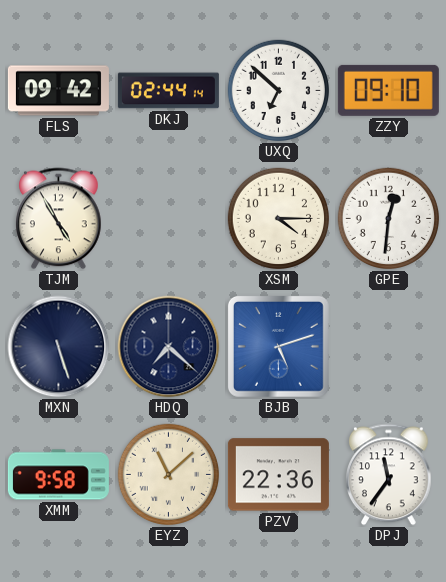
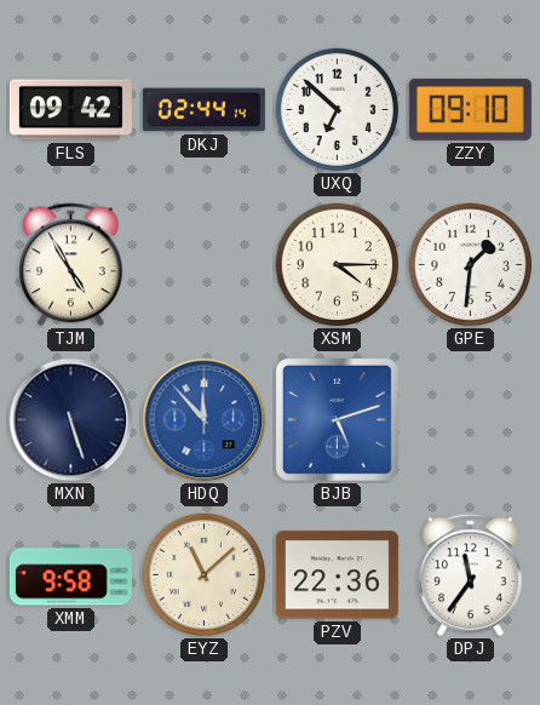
GPE: 12:31 -> 1:31
HDQ: 7:22 -> 11:53
HDQ dial: navy -> blue
